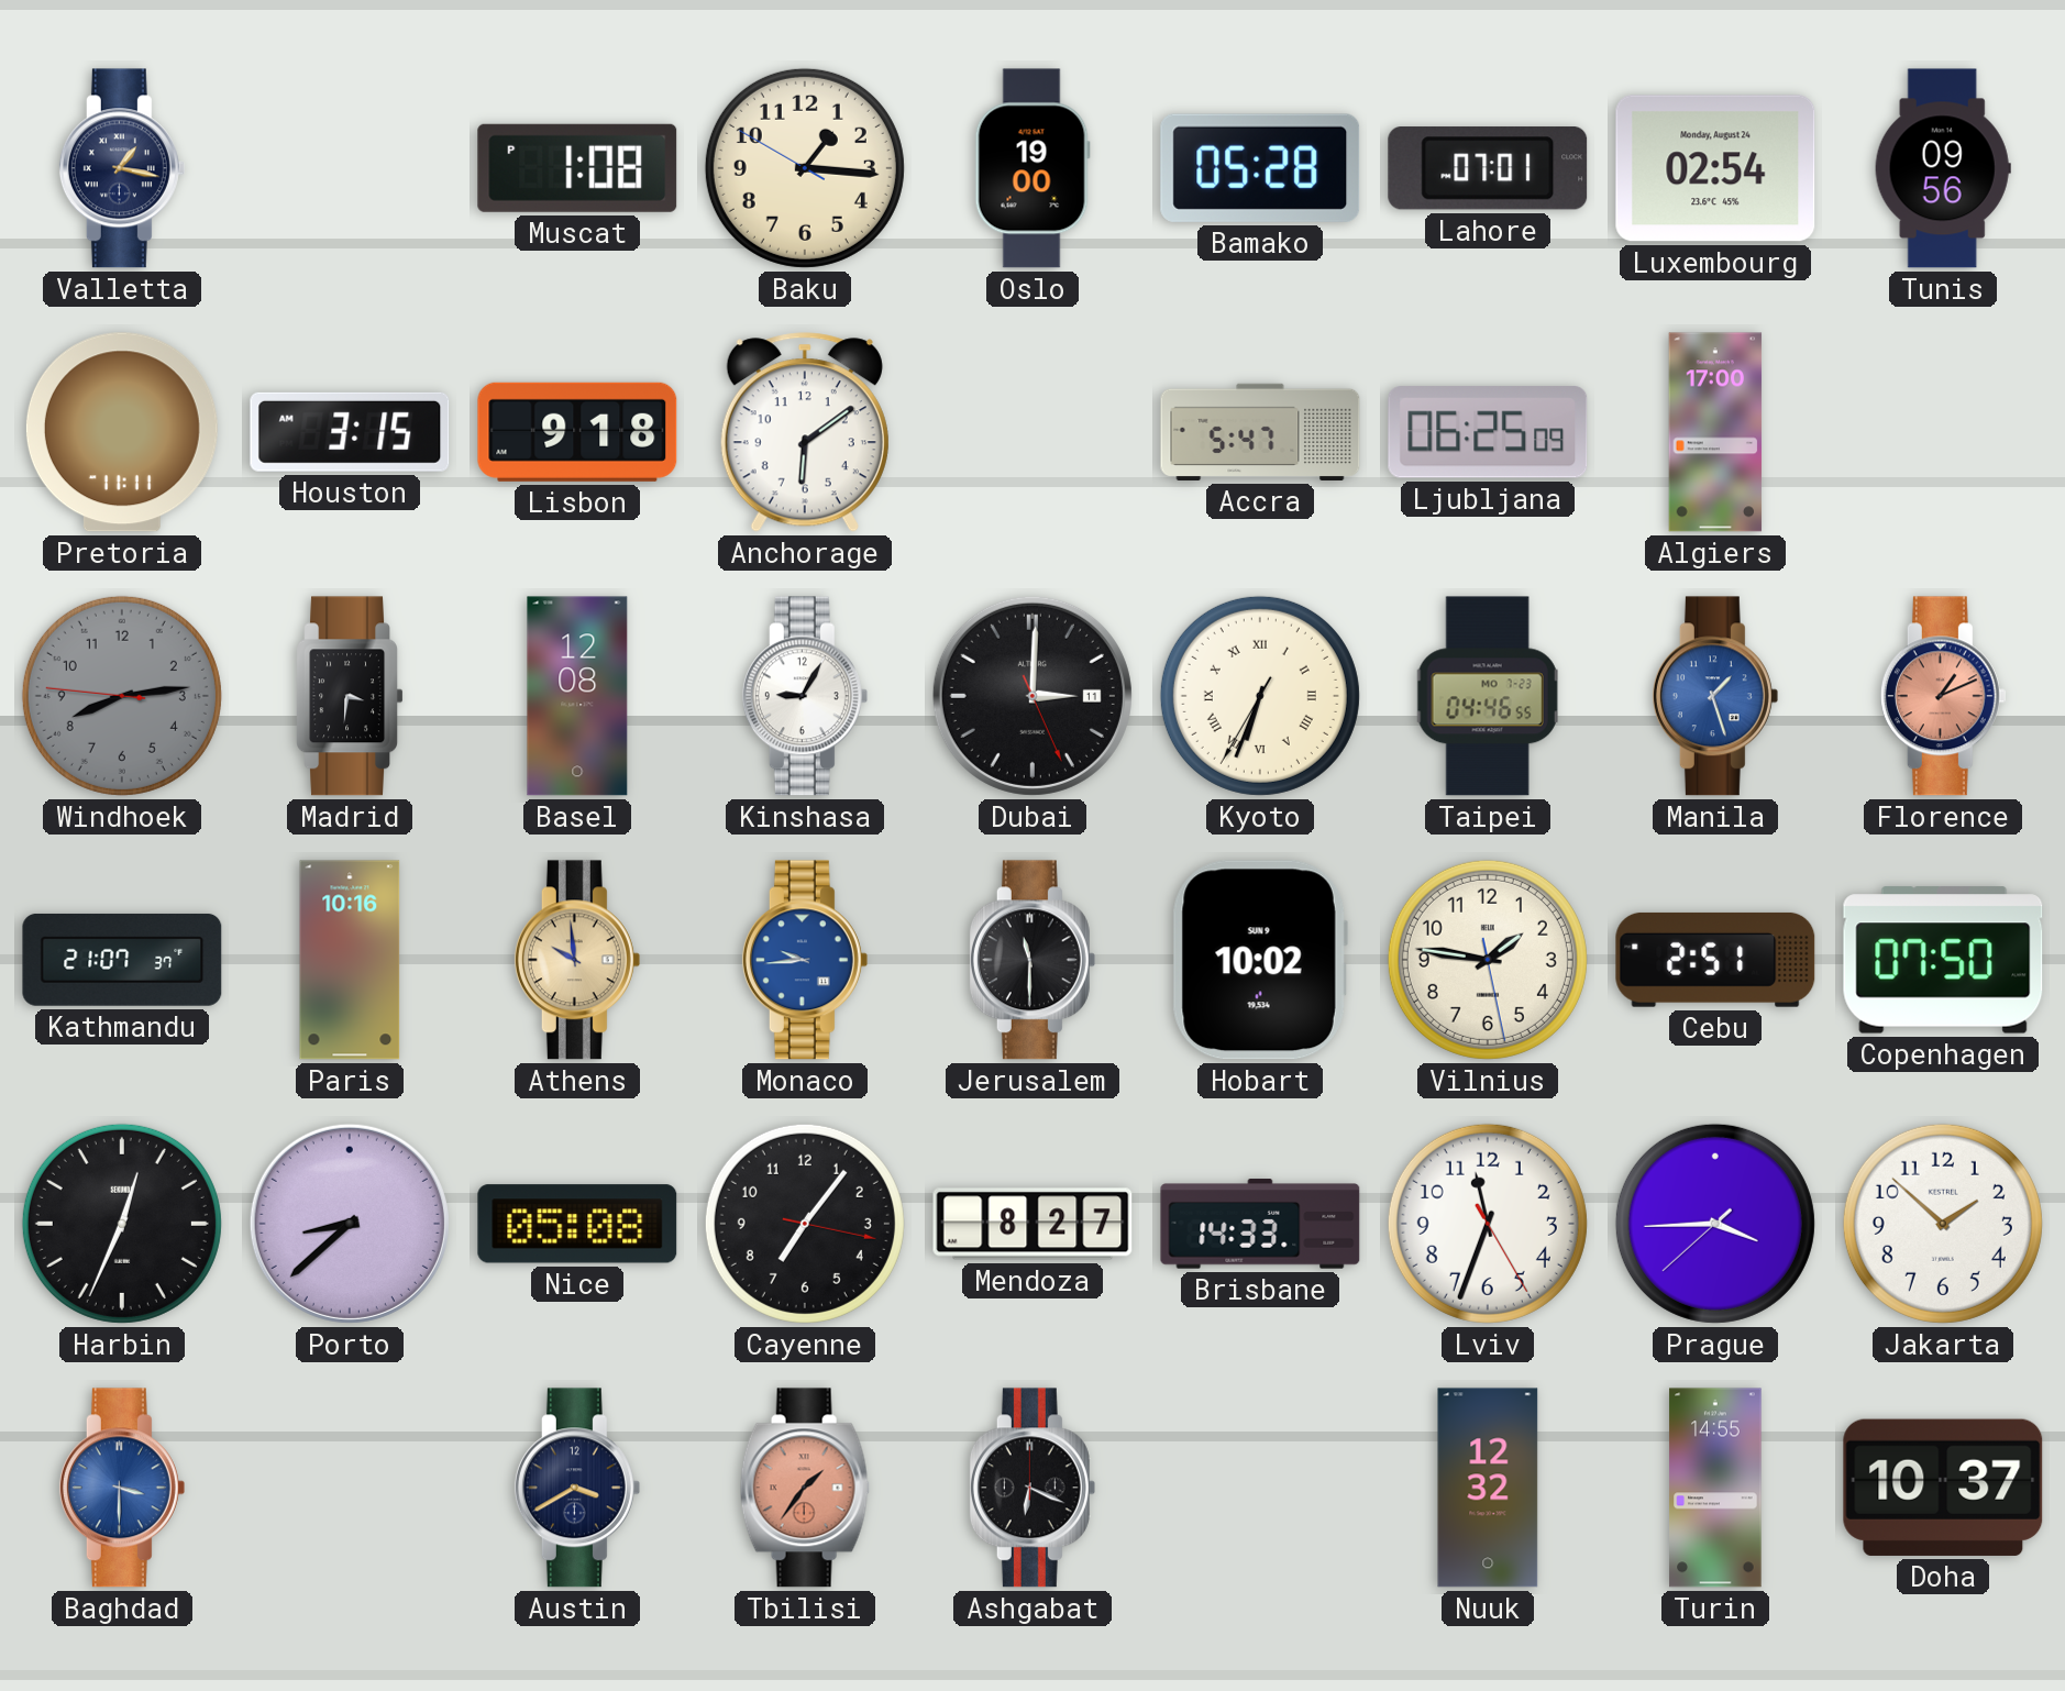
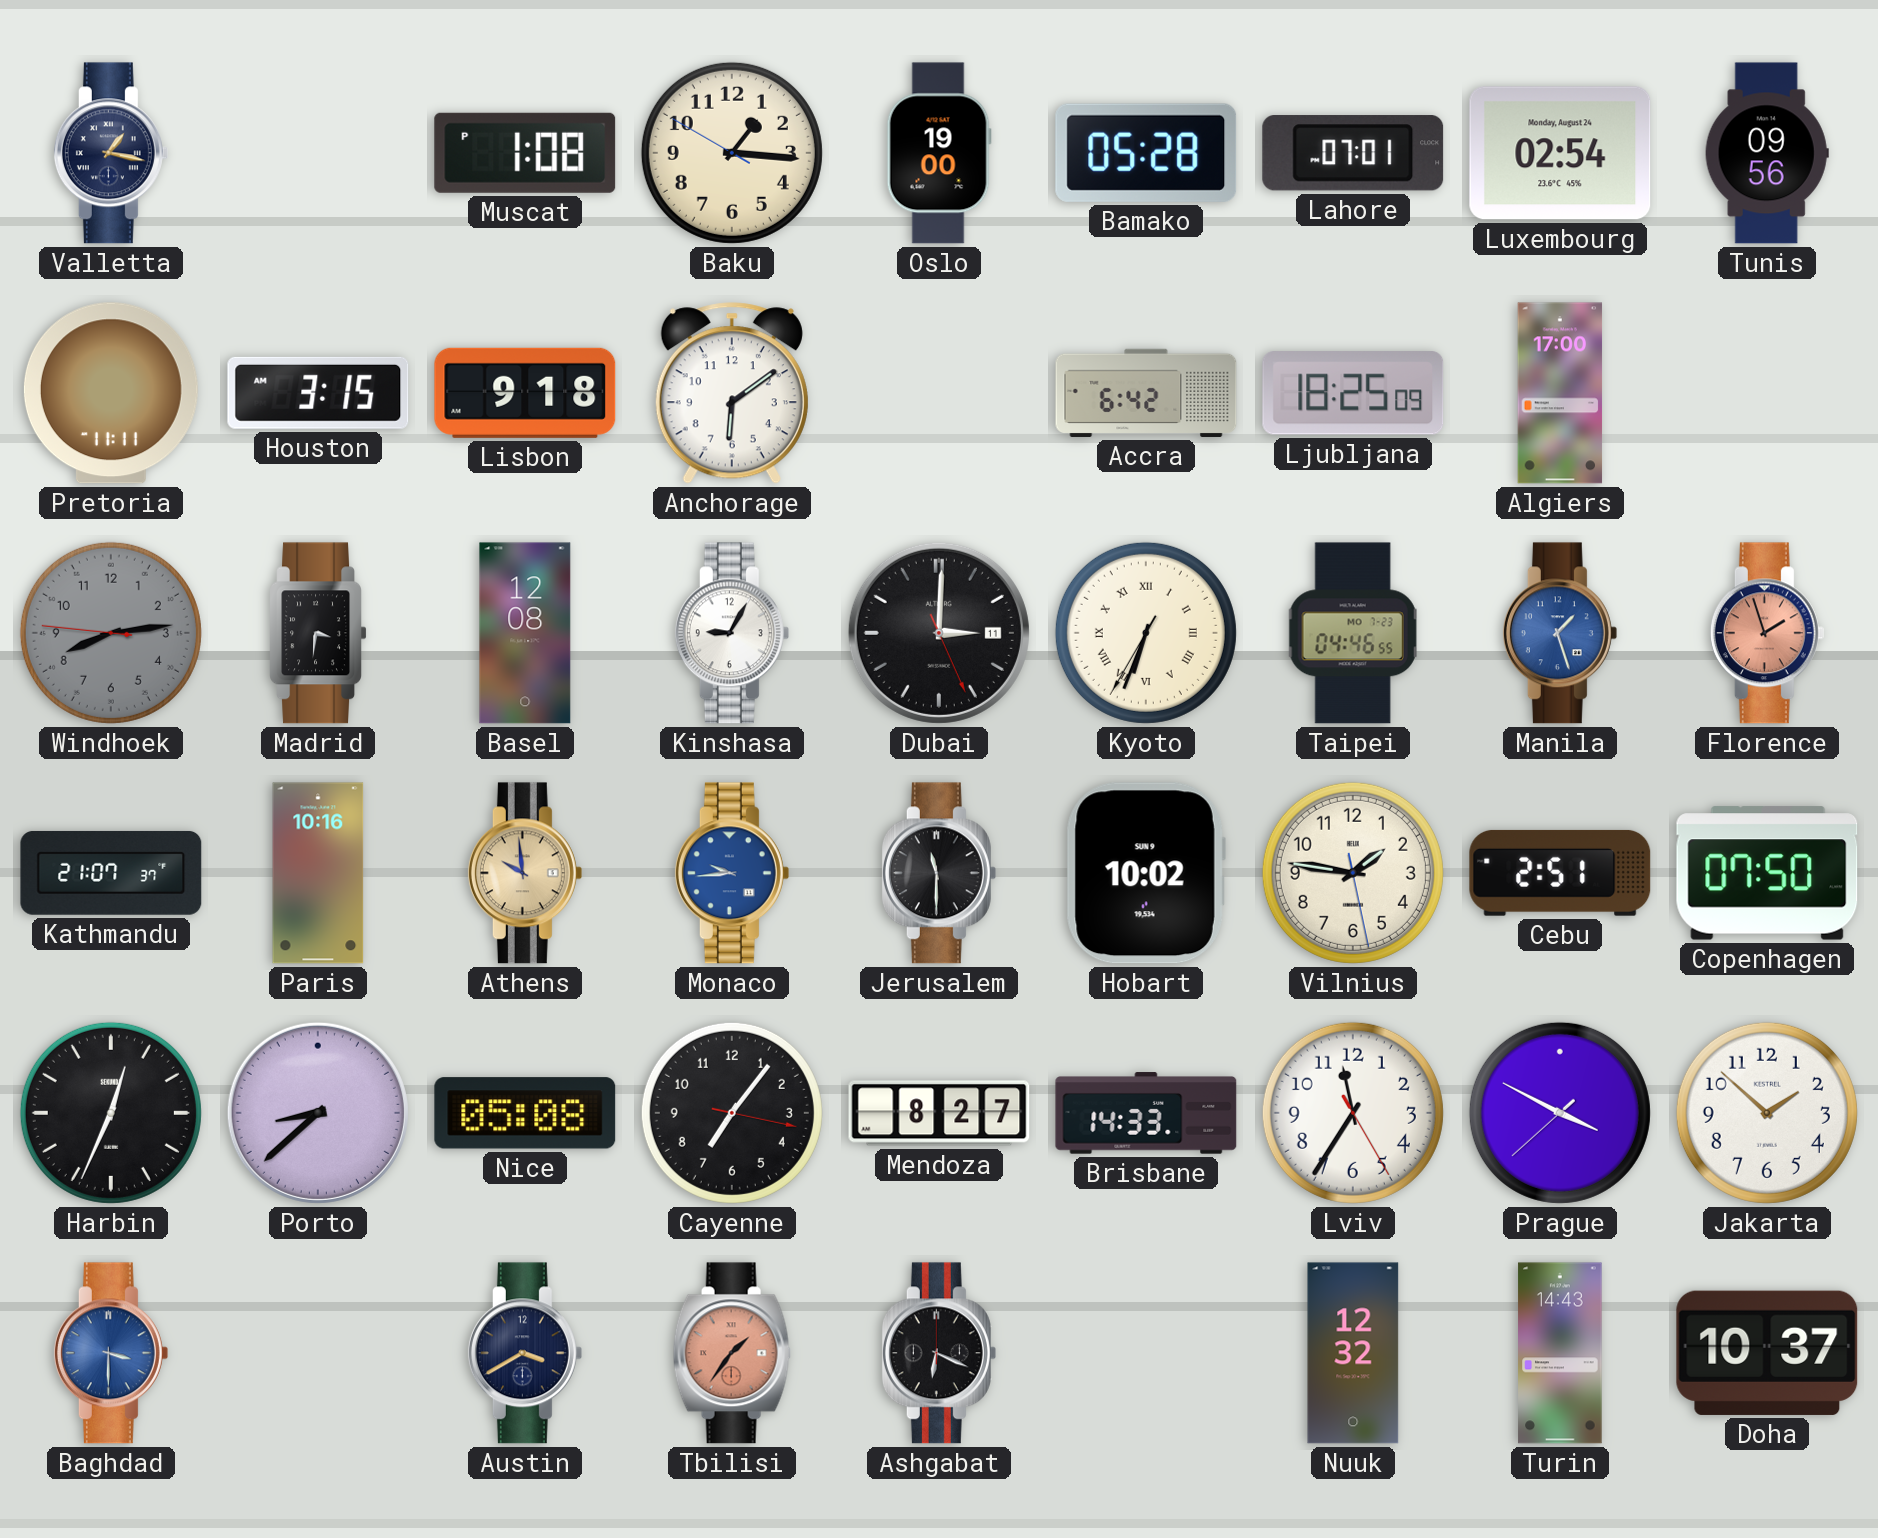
Accra: 5:47 -> 6:42
Ljubljana: 06:25 -> 18:25
Florence: 1:11 -> 1:57
Lviv: 11:33 -> 11:35
Prague: 3:44 -> 3:49
Turin: 14:55 -> 14:43
